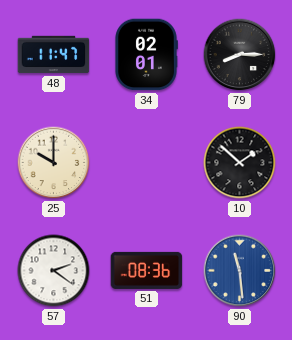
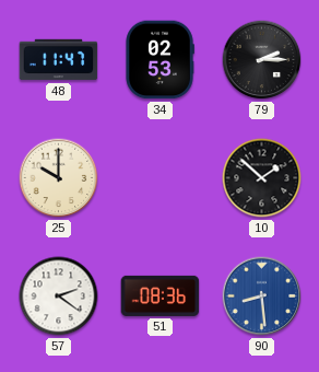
34: 02:01 -> 02:53
79: 8:15 -> 2:15
90: 11:29 -> 8:29
